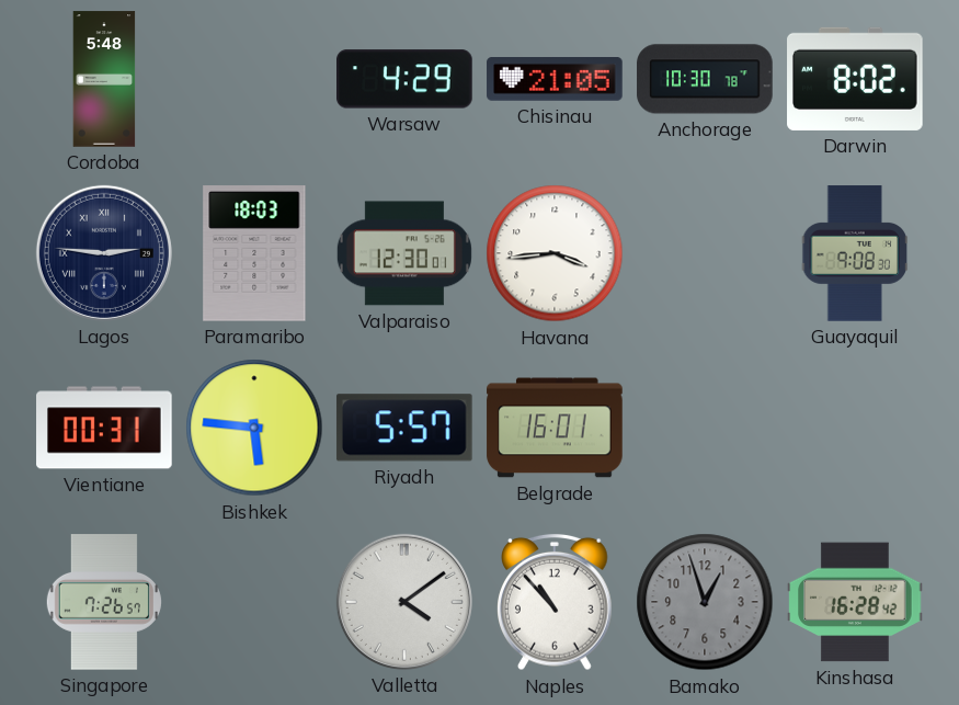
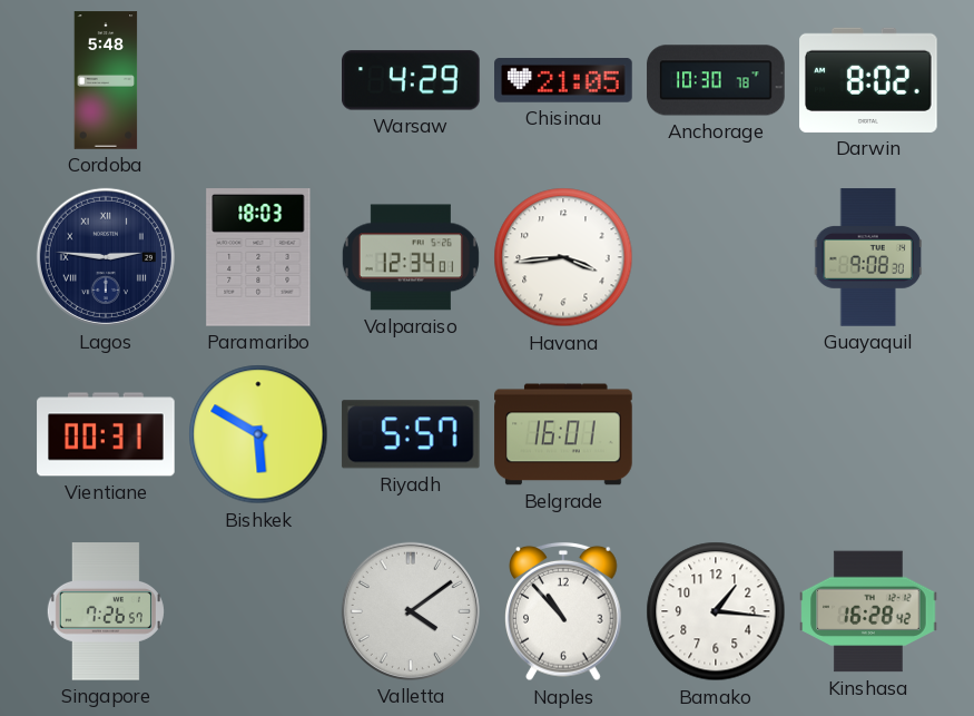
Valparaiso: 12:30 -> 12:34
Bishkek: 5:46 -> 5:50
Bamako: 12:57 -> 1:16
Bamako dial: grey -> white
